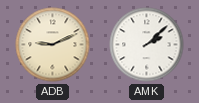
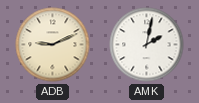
AMK: 2:08 -> 2:02
